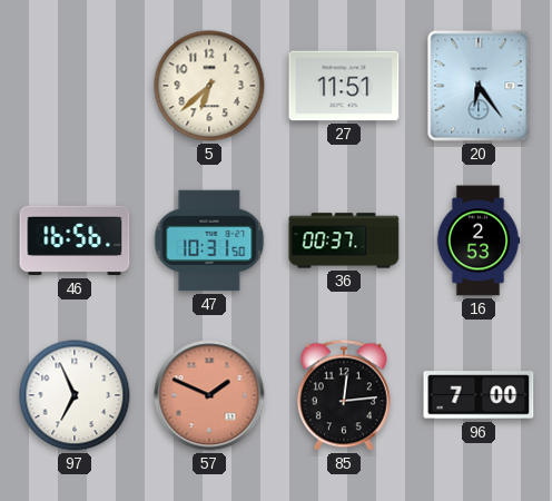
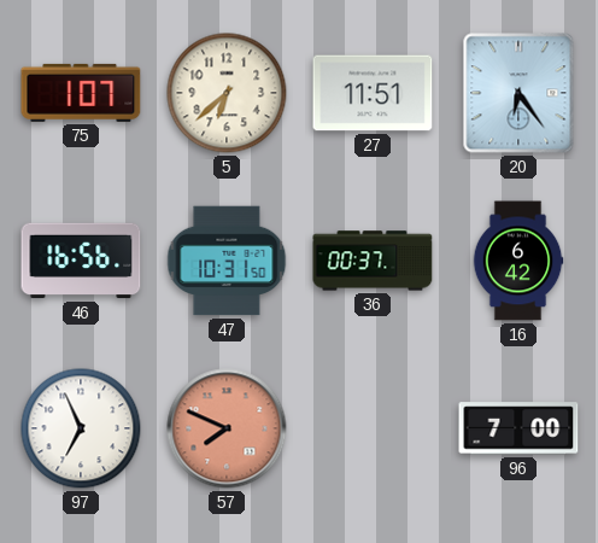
75: none -> 1:07
16: 2:53 -> 6:42
57: 1:49 -> 7:49
85: 12:14 -> none
